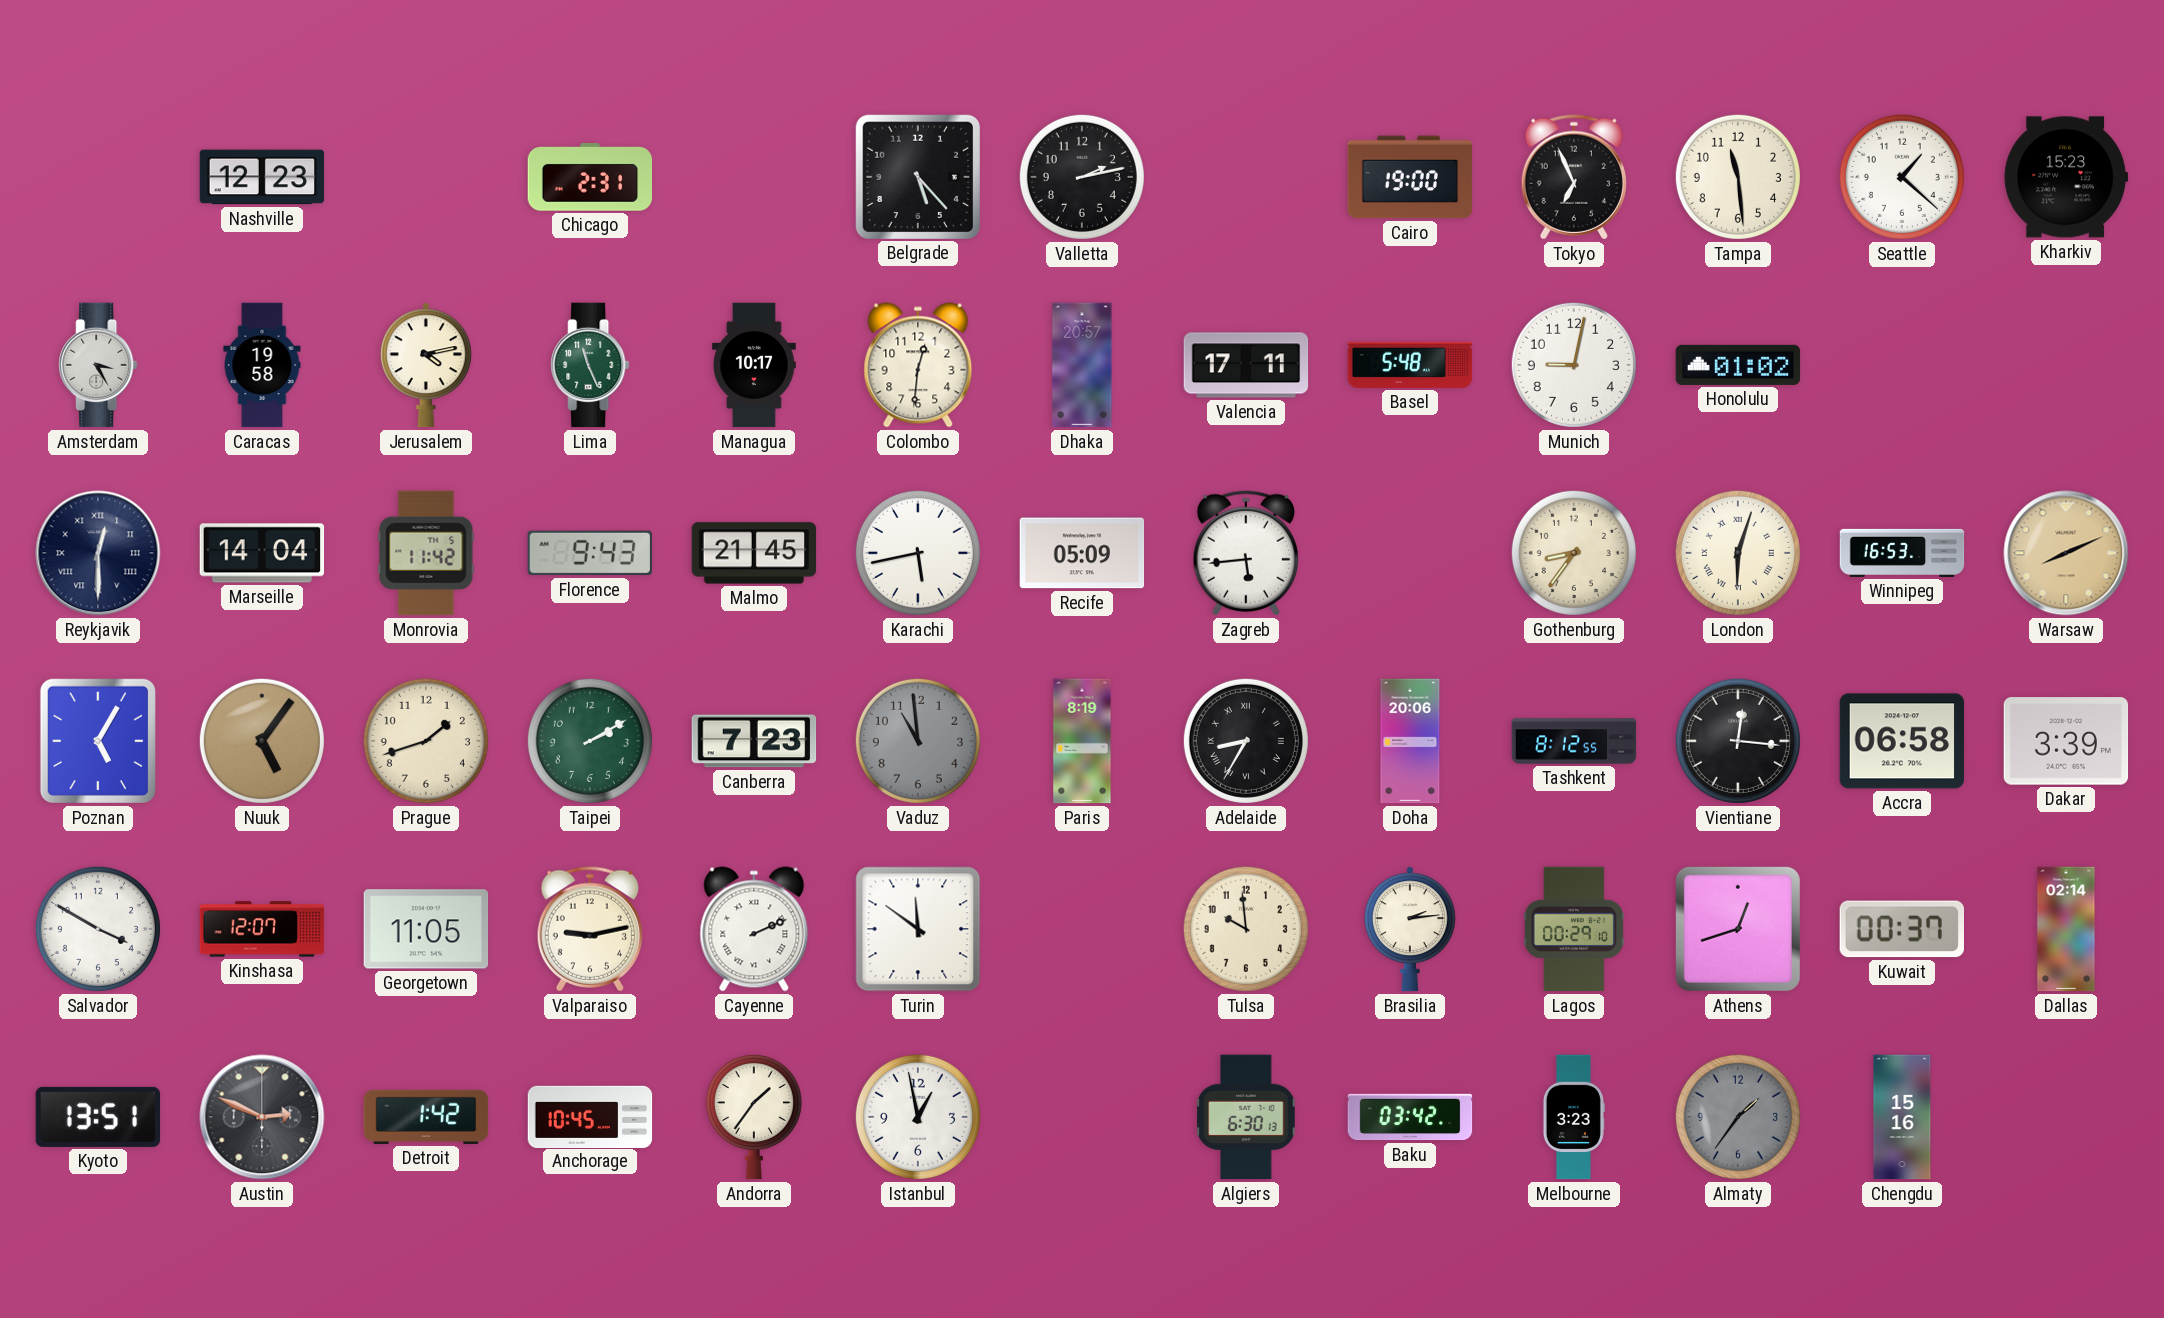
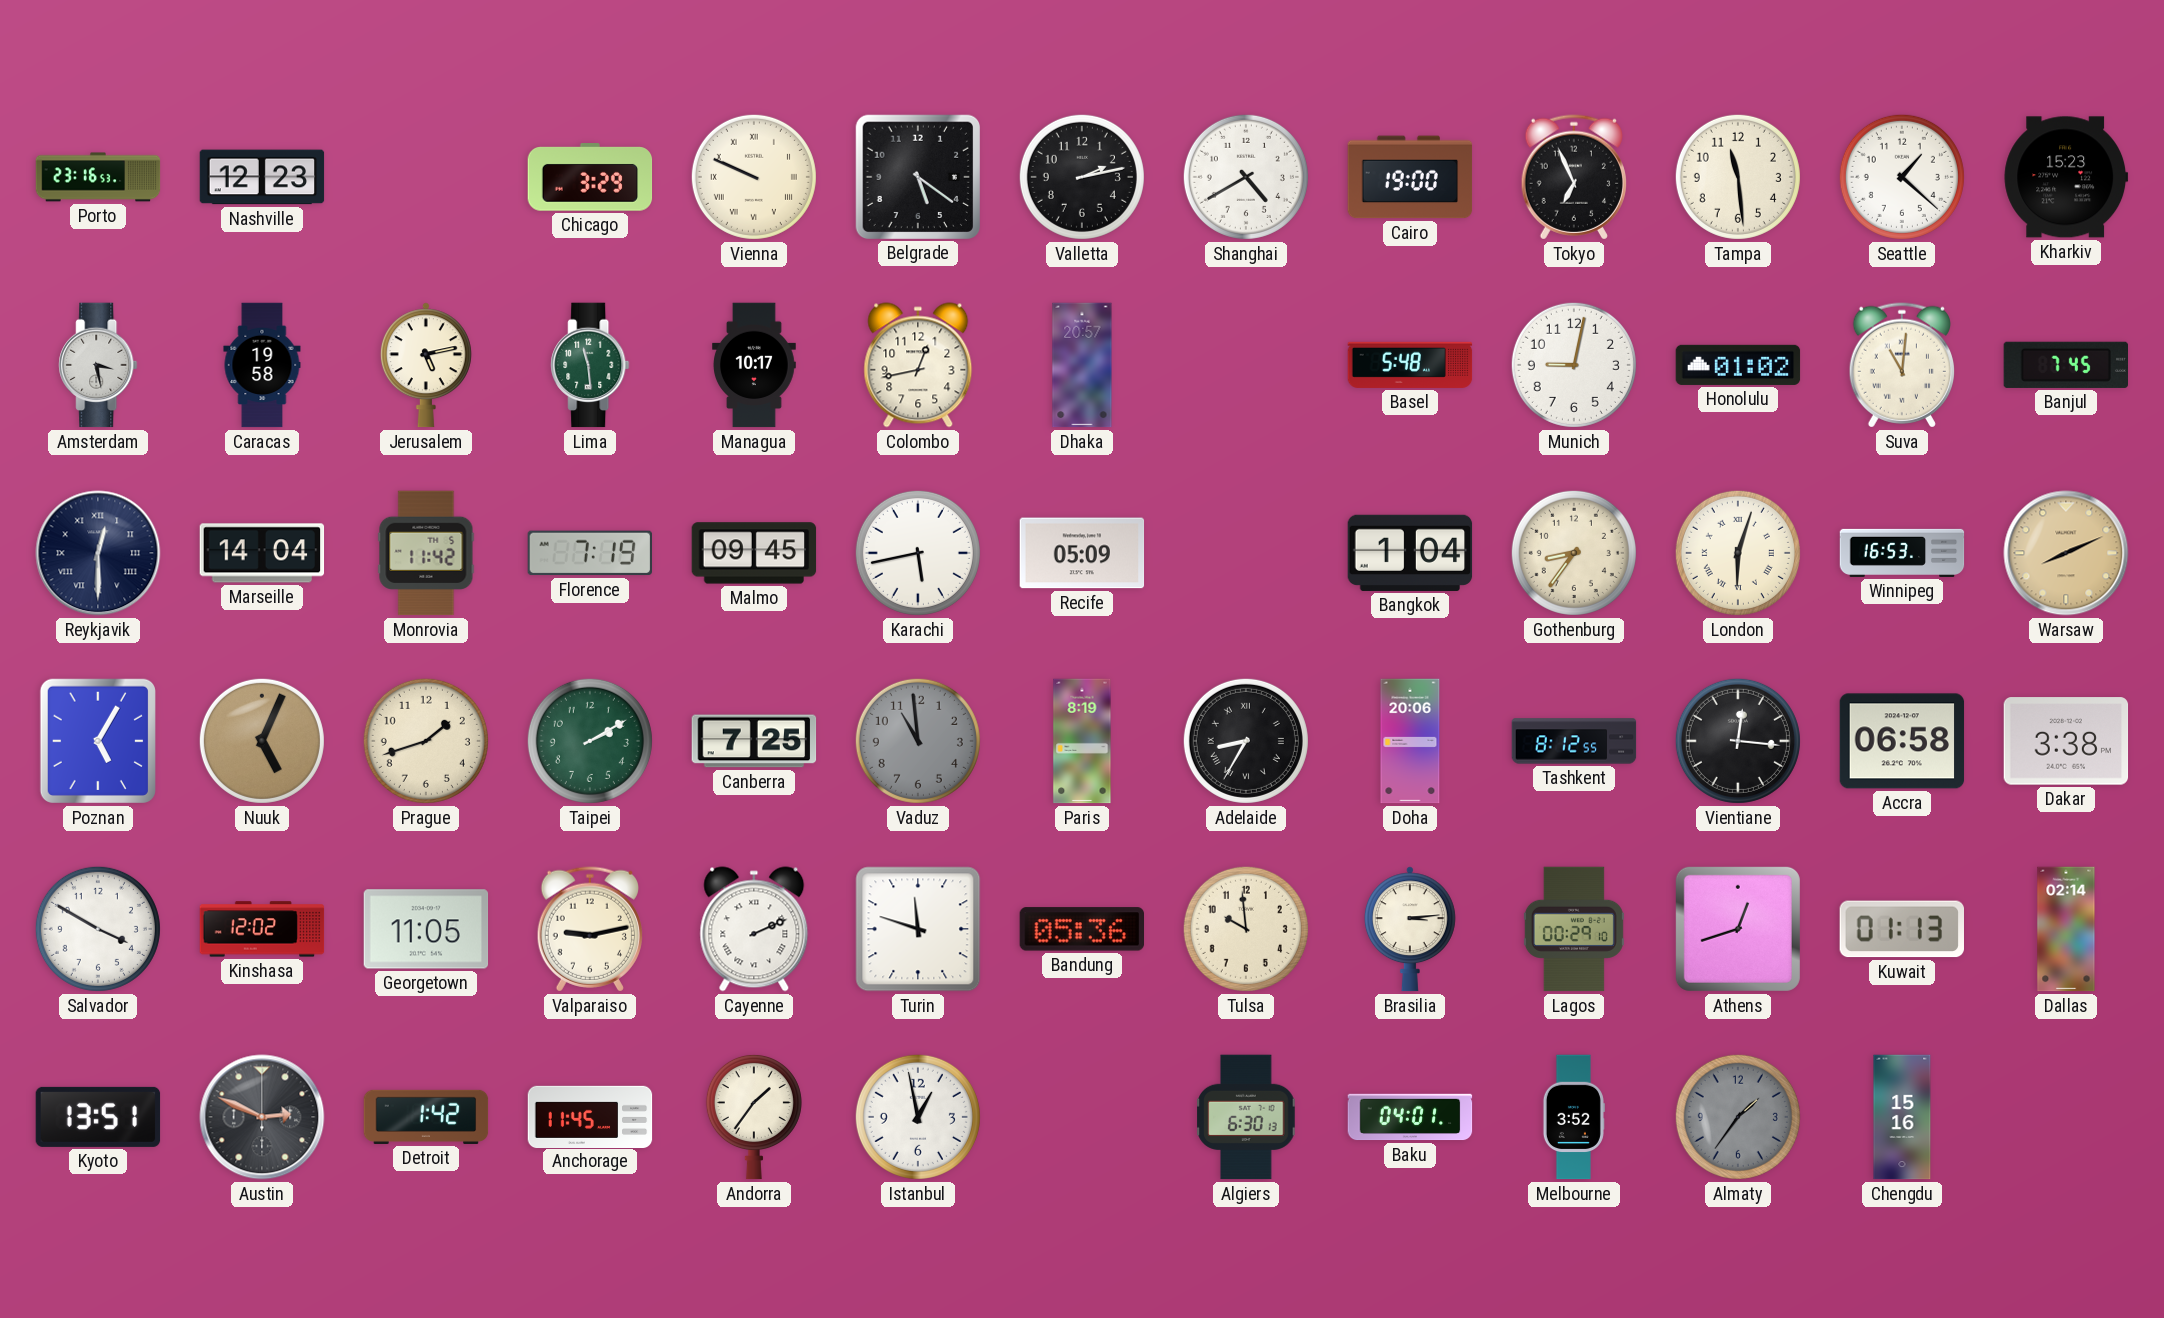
Porto: none -> 23:16
Chicago: 2:31 -> 3:29
Vienna: none -> 9:49
Belgrade: 5:23 -> 5:21
Shanghai: none -> 4:40
Amsterdam: 3:25 -> 3:28
Jerusalem: 4:13 -> 5:13
Lima: 11:26 -> 11:29
Colombo: 12:31 -> 12:43
Valencia: 17:11 -> none
Suva: none -> 11:01
Banjul: none -> 7:45
Florence: 9:43 -> 7:19
Malmo: 21:45 -> 09:45
Zagreb: 5:44 -> none
Bangkok: none -> 1:04
Nuuk: 5:06 -> 5:04
Canberra: 7:23 -> 7:25
Dakar: 3:39 -> 3:38
Kinshasa: 12:07 -> 12:02
Turin: 11:51 -> 11:48
Bandung: none -> 05:36
Brasilia: 2:14 -> 3:14
Kuwait: 00:37 -> 01:13
Anchorage: 10:45 -> 11:45
Baku: 03:42 -> 04:01
Melbourne: 3:23 -> 3:52
